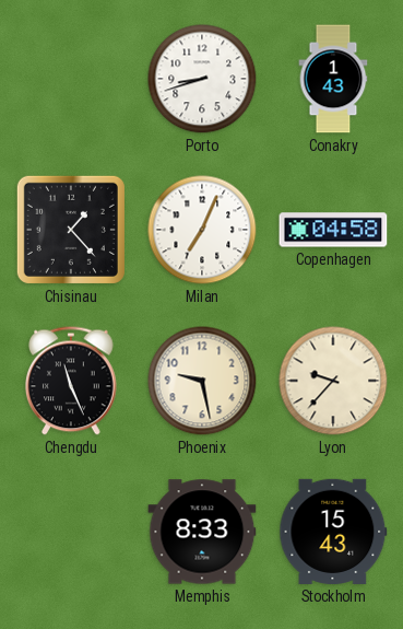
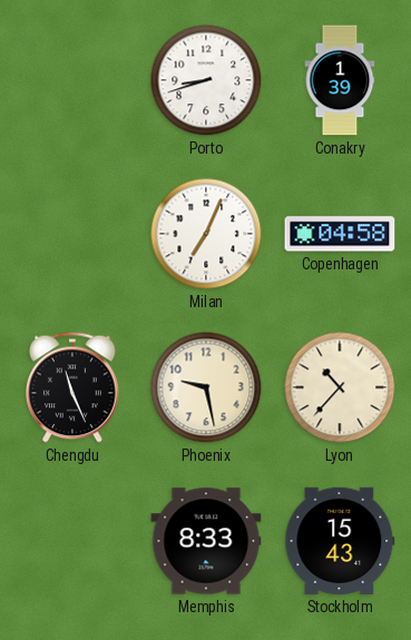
Conakry: 1:43 -> 1:39
Chisinau: 1:23 -> none
Lyon: 9:37 -> 10:37
